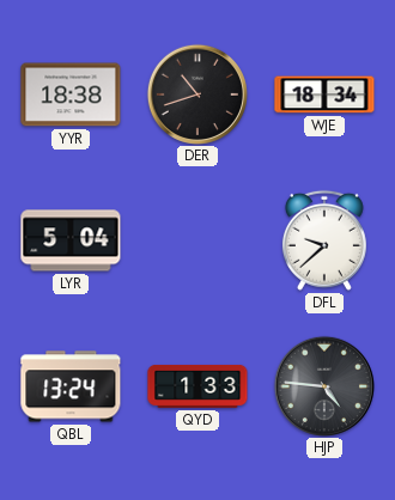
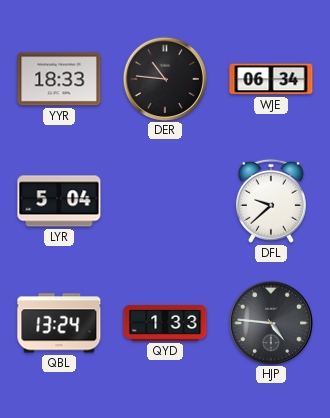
YYR: 18:38 -> 18:33
DER: 10:42 -> 10:46
WJE: 18:34 -> 06:34
